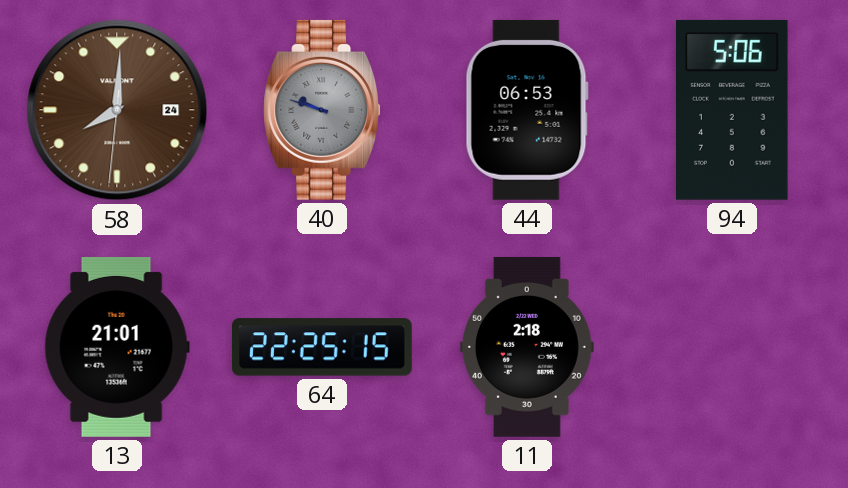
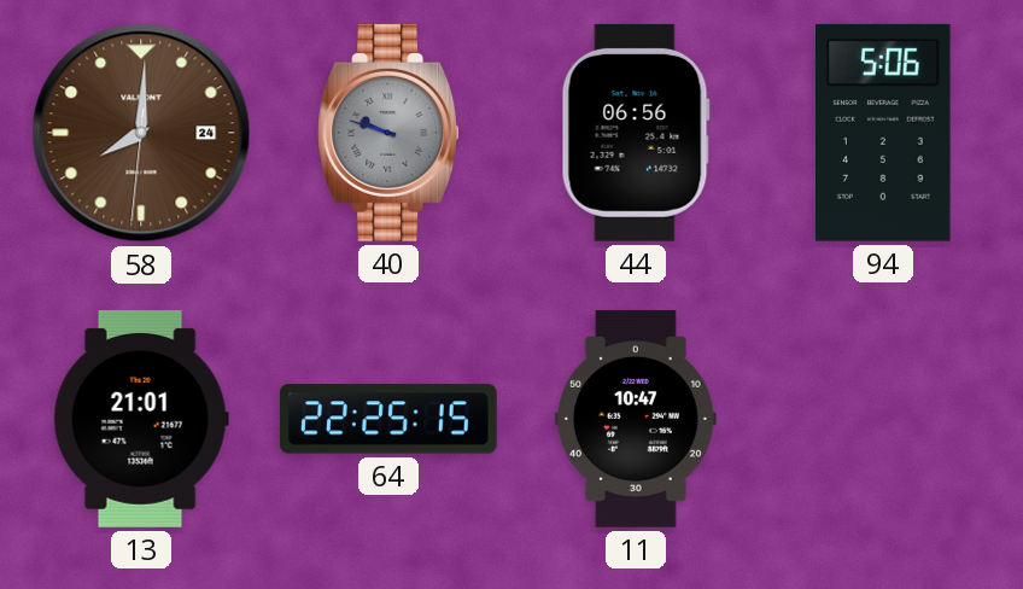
44: 06:53 -> 06:56
11: 2:18 -> 10:47
